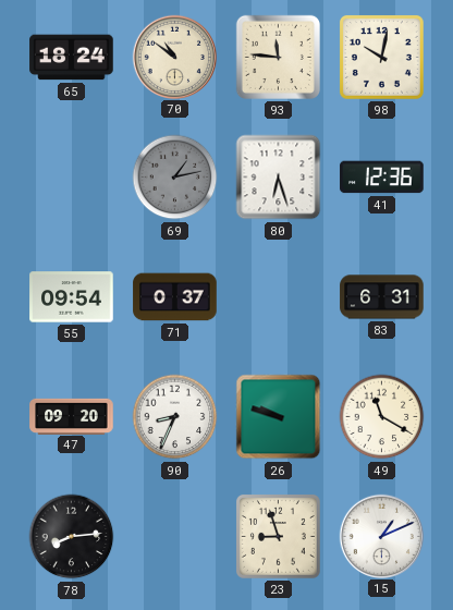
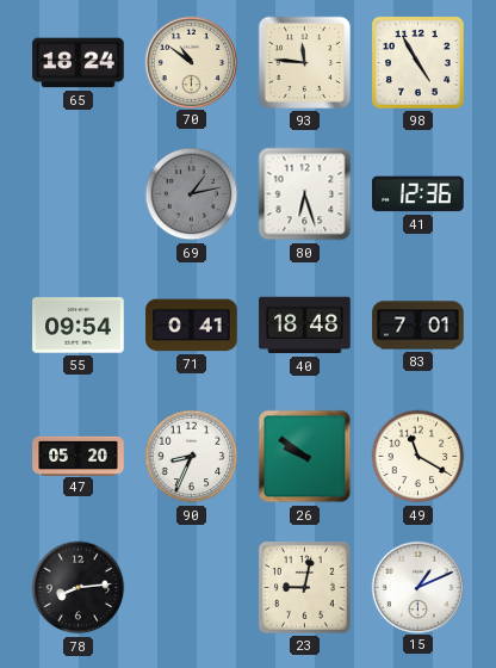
98: 10:02 -> 4:55
71: 0:37 -> 0:41
40: none -> 18:48
83: 6:31 -> 7:01
47: 09:20 -> 05:20
26: 9:48 -> 9:51
23: 8:57 -> 9:02
